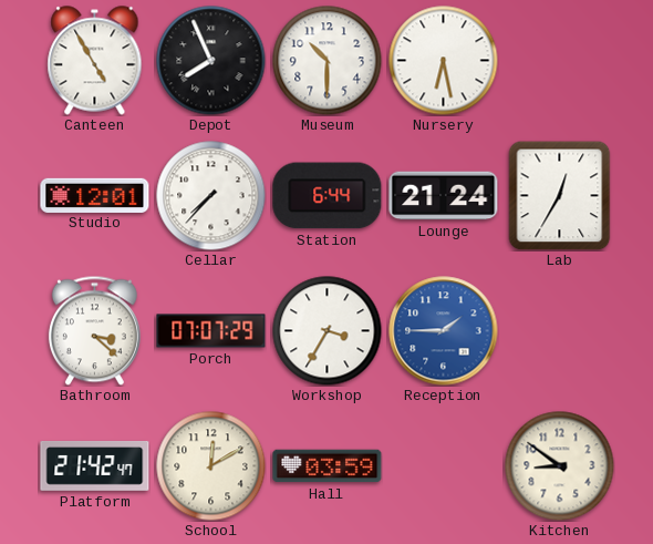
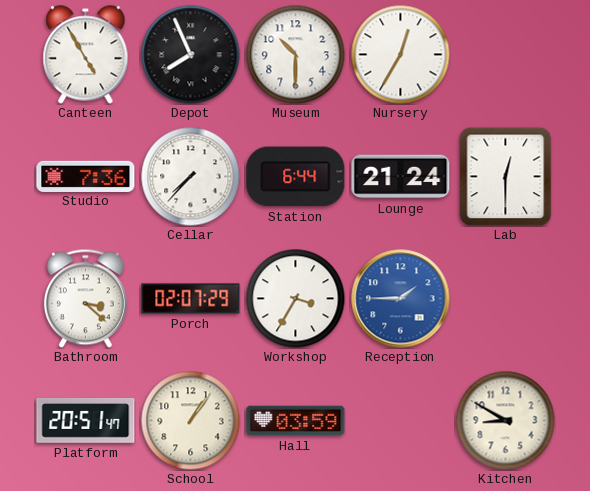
Nursery: 6:28 -> 12:35
Studio: 12:01 -> 7:36
Lab: 12:35 -> 12:30
Porch: 07:07 -> 02:07
Platform: 21:42 -> 20:51
School: 12:10 -> 1:06
Kitchen: 8:51 -> 8:50
